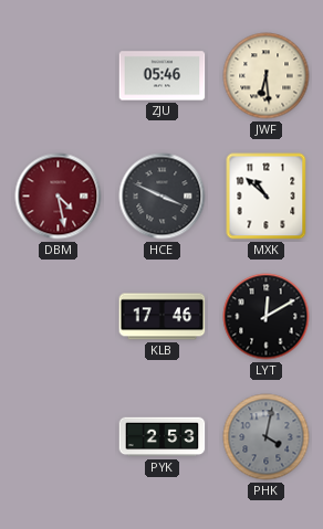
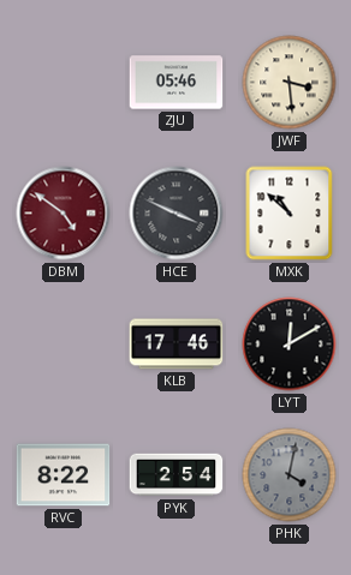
JWF: 6:29 -> 3:29
DBM: 4:28 -> 4:51
RVC: none -> 8:22
PYK: 2:53 -> 2:54
